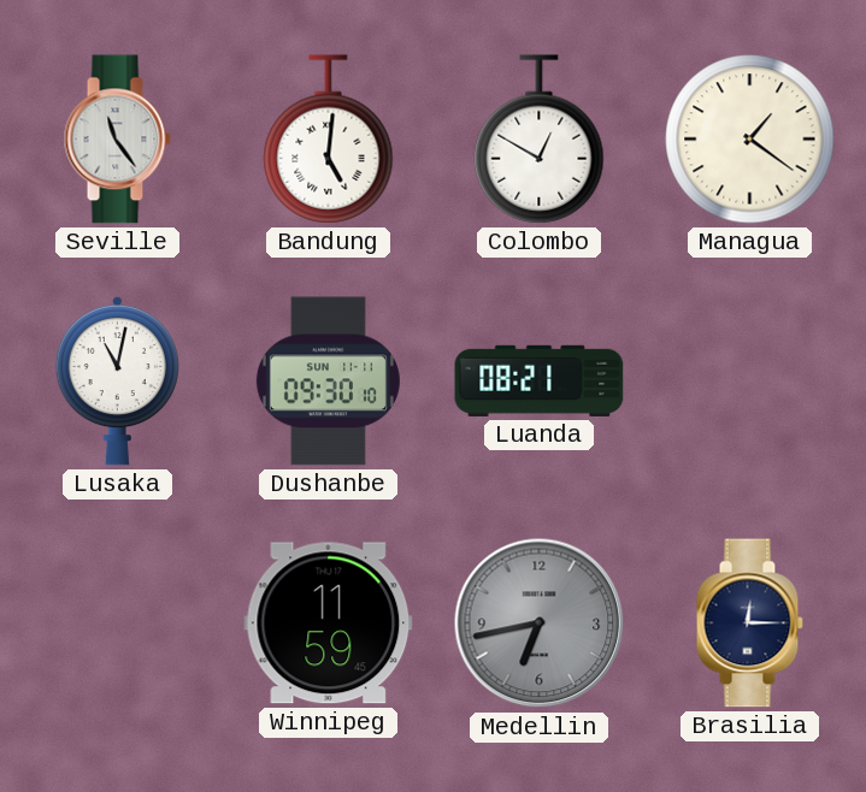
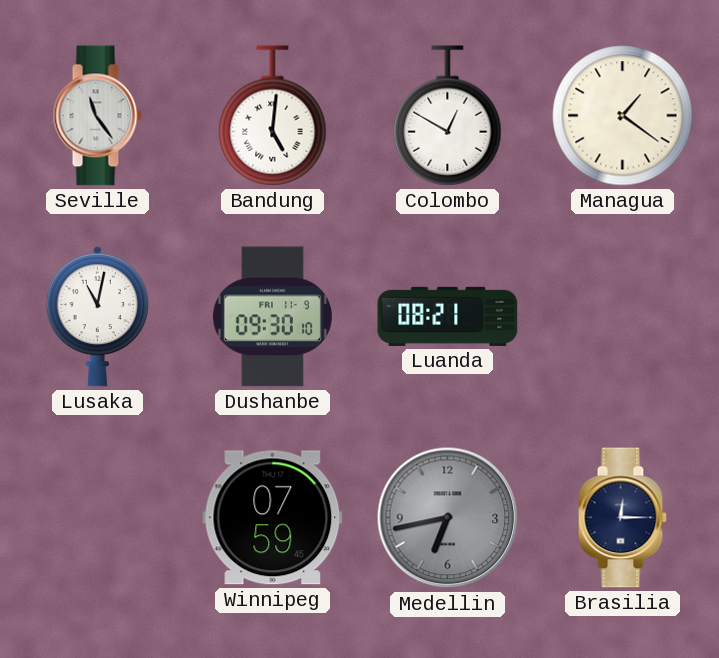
Dushanbe date: SUN 11-11 -> FRI 11-9
Winnipeg: 11:59 -> 07:59
